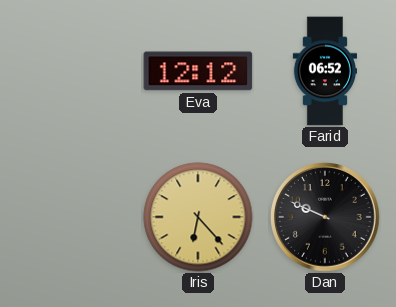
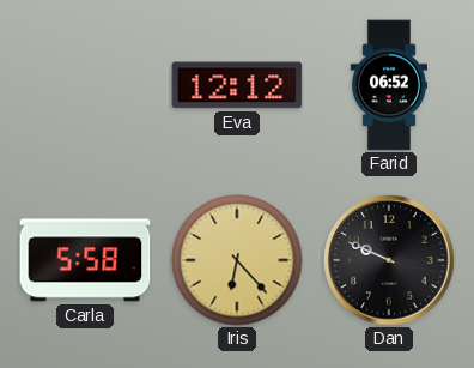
Carla: none -> 5:58
